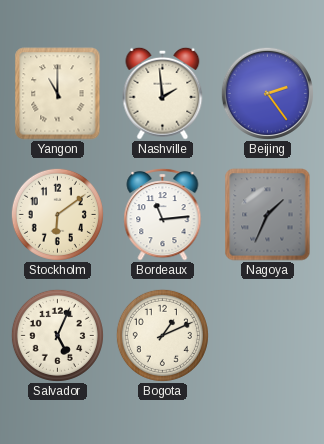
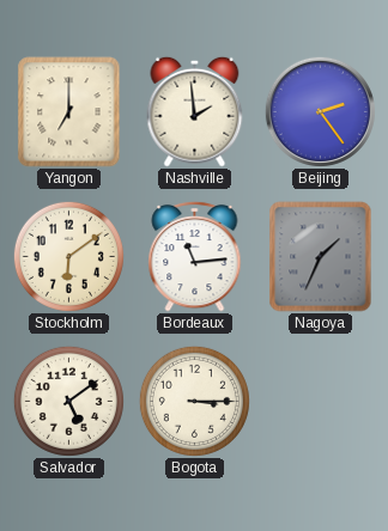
Yangon: 11:00 -> 7:00
Salvador: 5:04 -> 5:09
Bogota: 1:11 -> 3:15
